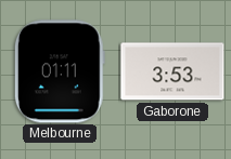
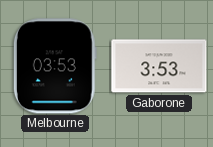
Melbourne: 01:11 -> 03:53
